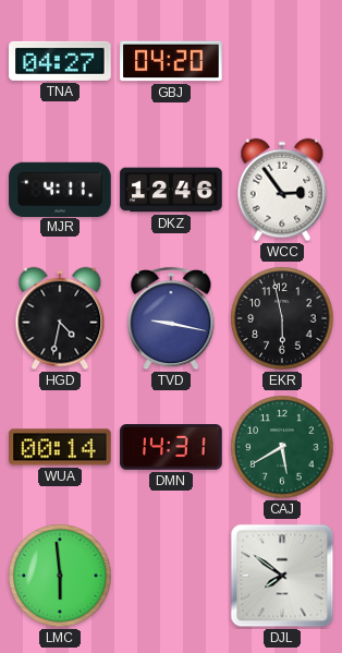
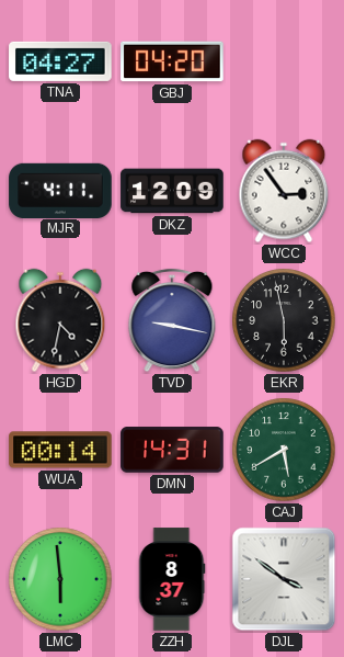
DKZ: 12:46 -> 12:09
ZZH: none -> 8:37
DJL: 7:51 -> 3:51
